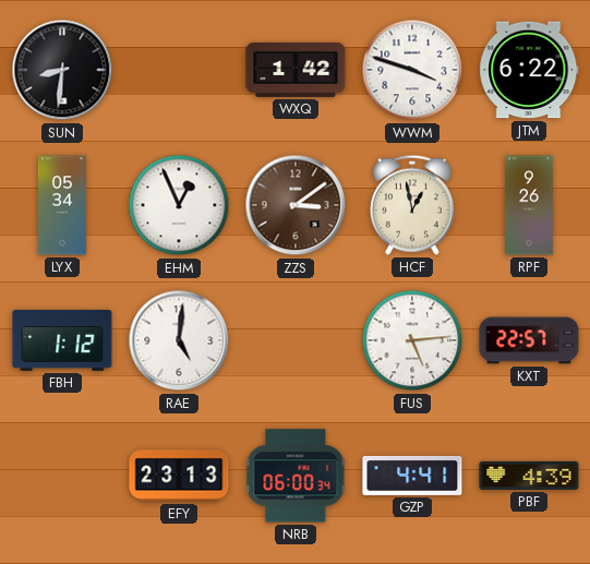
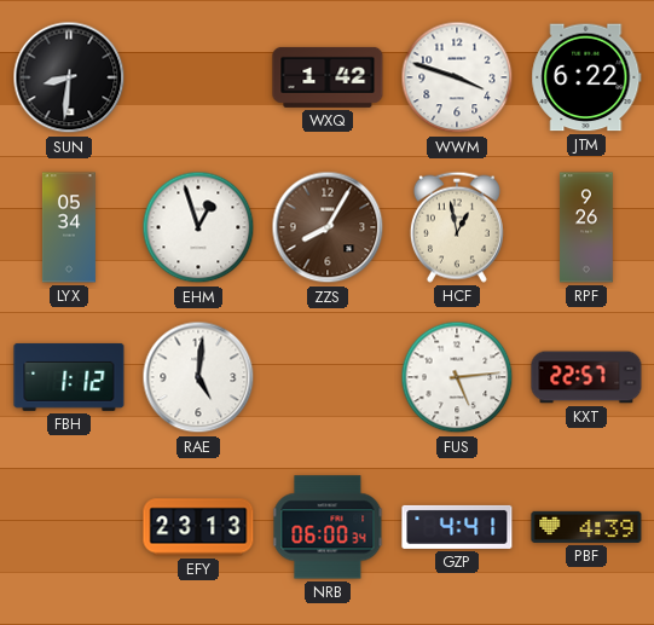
EHM: 12:56 -> 12:57
ZZS: 3:09 -> 8:05
